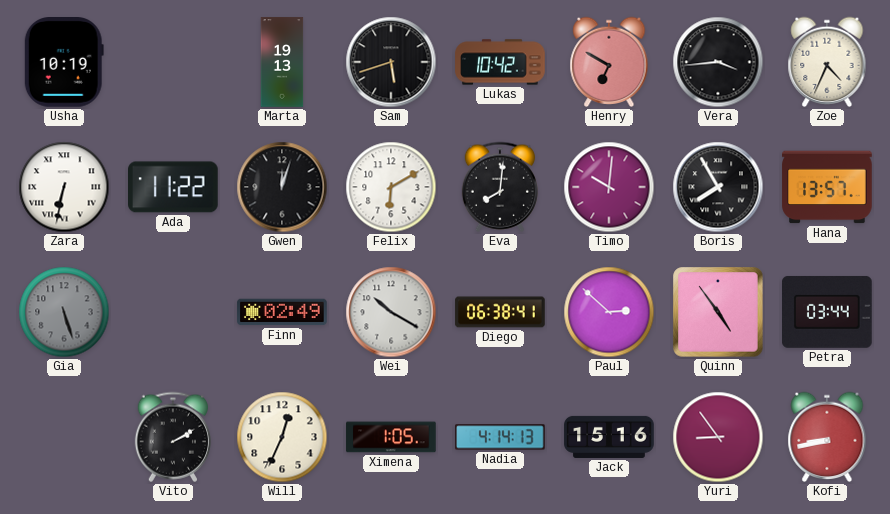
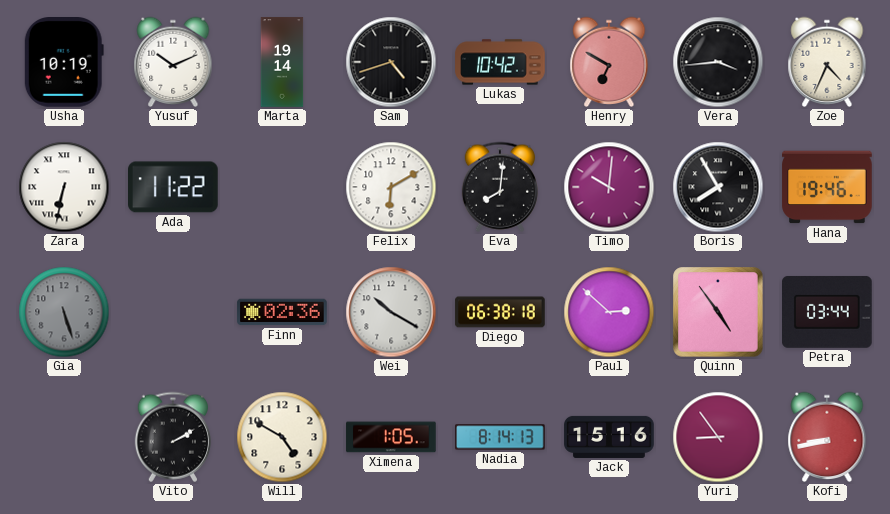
Yusuf: none -> 10:11
Marta: 19:13 -> 19:14
Sam: 5:42 -> 4:42
Gwen: 12:03 -> none
Hana: 13:57 -> 19:46
Finn: 02:49 -> 02:36
Diego: 06:38:41 -> 06:38:18
Will: 12:34 -> 4:50
Nadia: 4:14 -> 8:14
